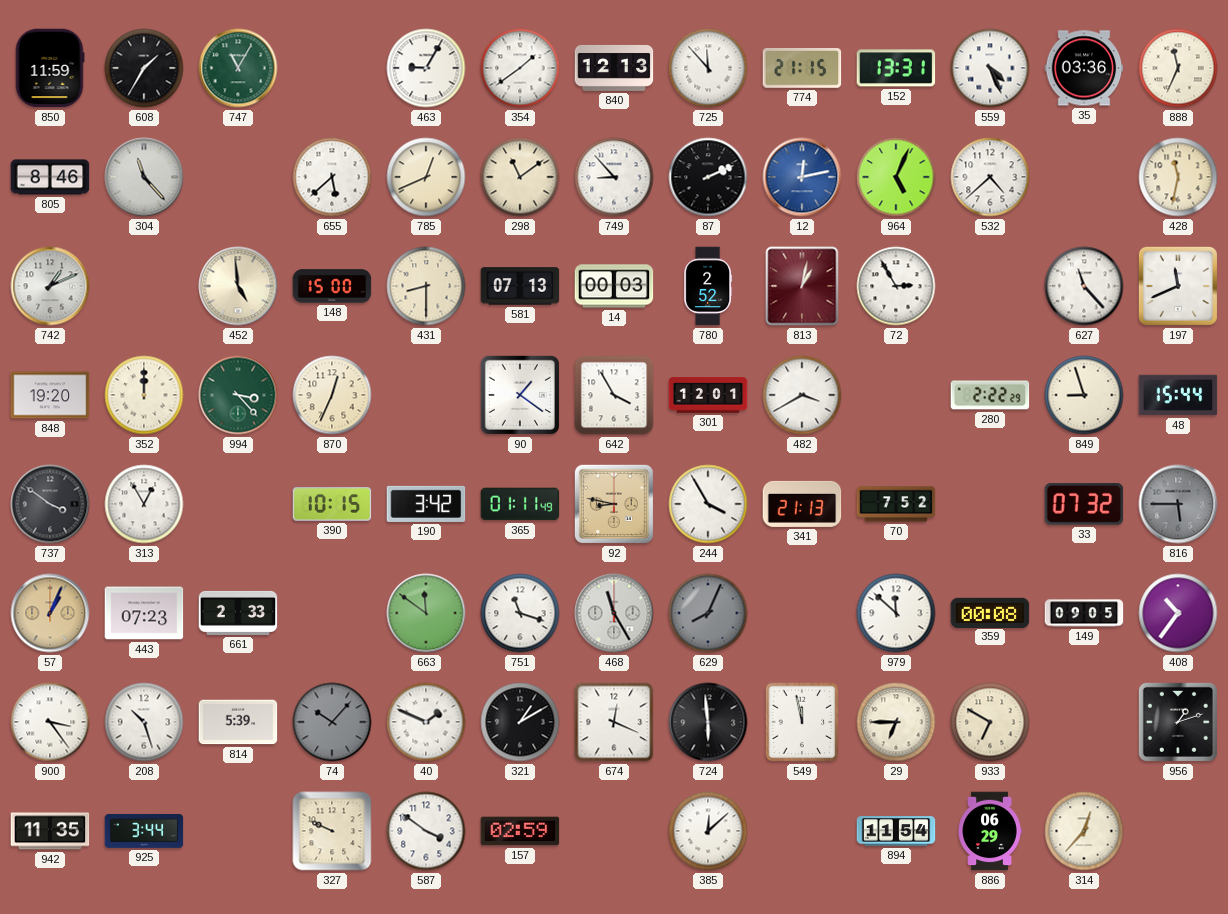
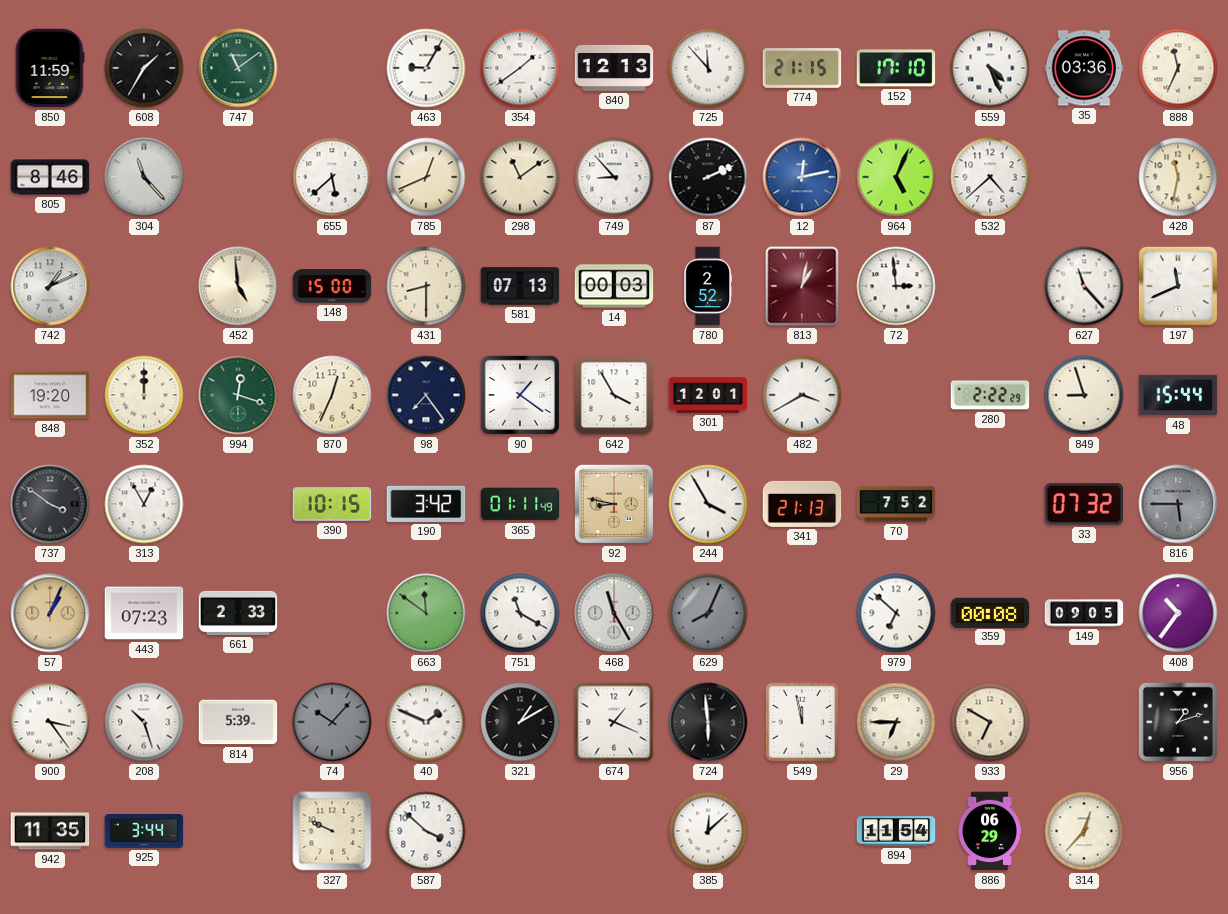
747: 11:05 -> 11:09
152: 13:31 -> 17:10
72: 2:55 -> 2:59
994: 3:23 -> 12:18
98: none -> 7:24
751: 11:18 -> 11:20
979: 11:52 -> 6:52
674: 12:19 -> 1:19
587: 3:51 -> 3:52
157: 02:59 -> none
